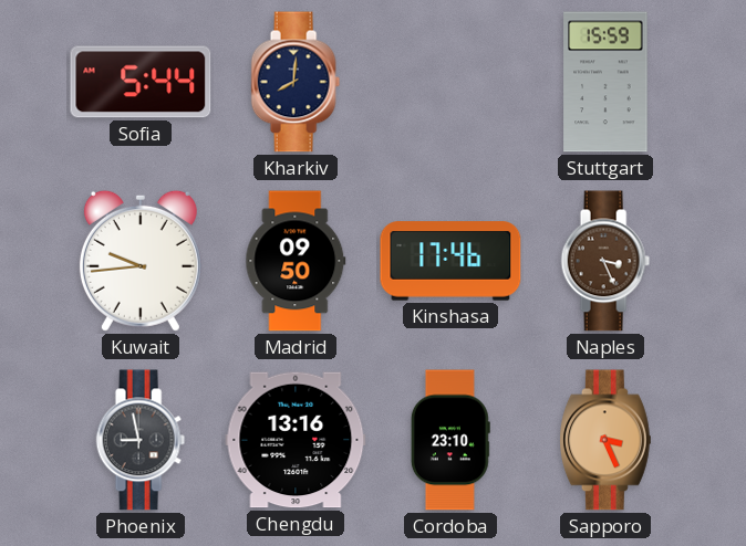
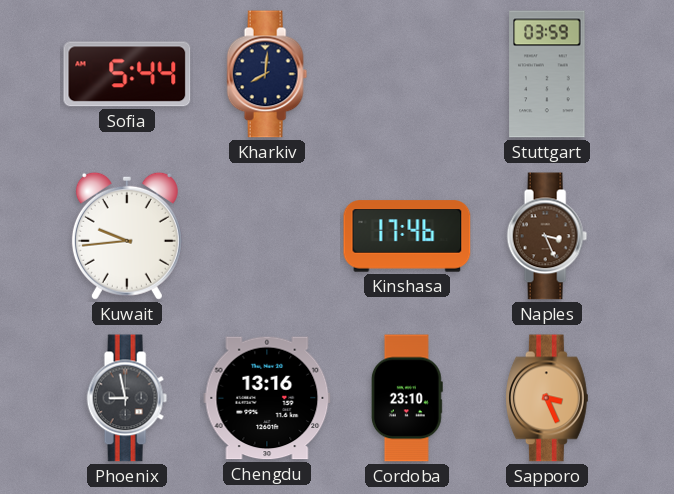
Stuttgart: 15:59 -> 03:59
Madrid: 09:50 -> none
